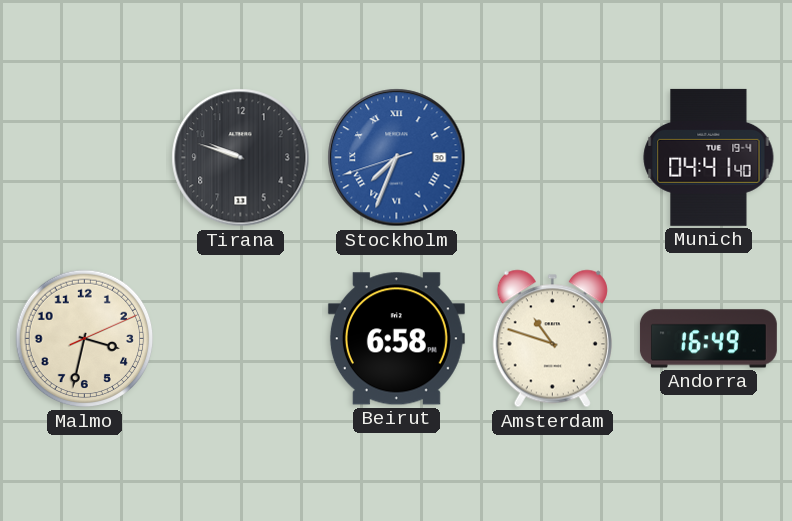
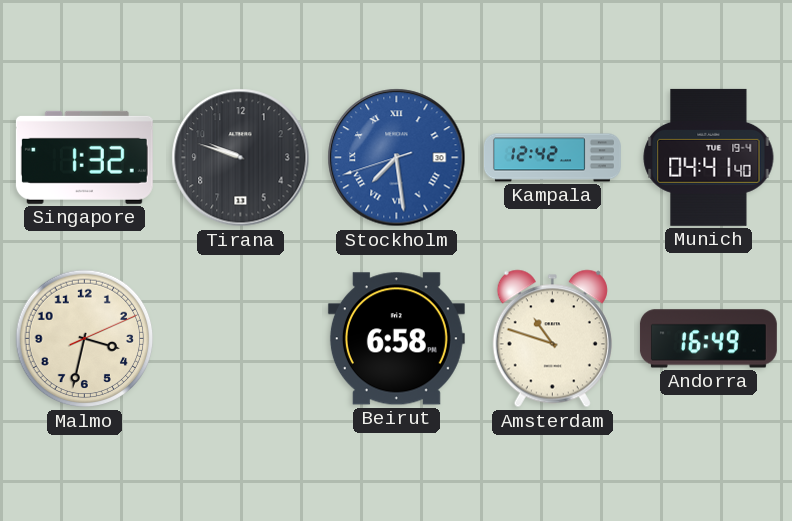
Singapore: none -> 1:32
Stockholm: 7:33 -> 7:28
Kampala: none -> 12:42
